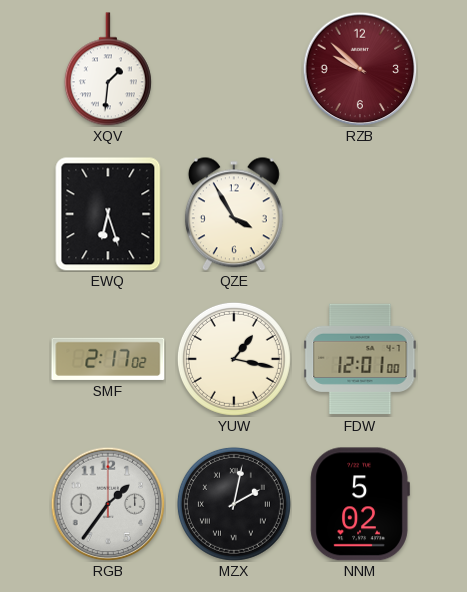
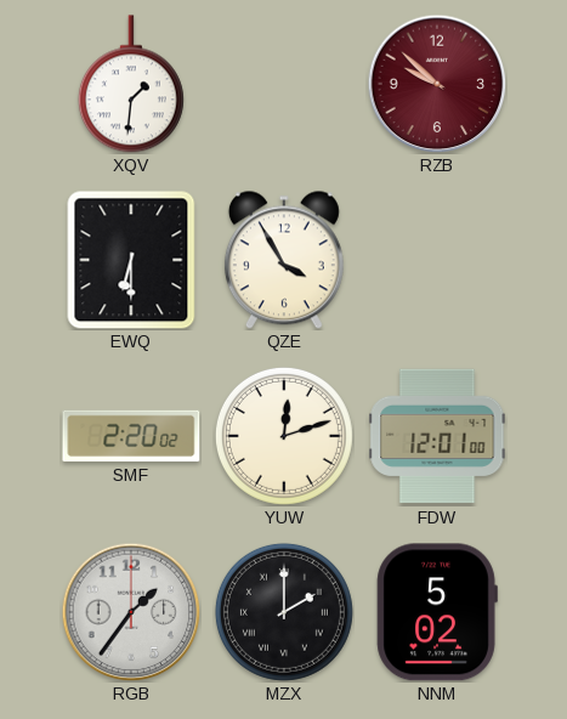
EWQ: 6:27 -> 6:30
SMF: 2:17 -> 2:20
YUW: 1:17 -> 12:12
MZX: 2:02 -> 2:00
